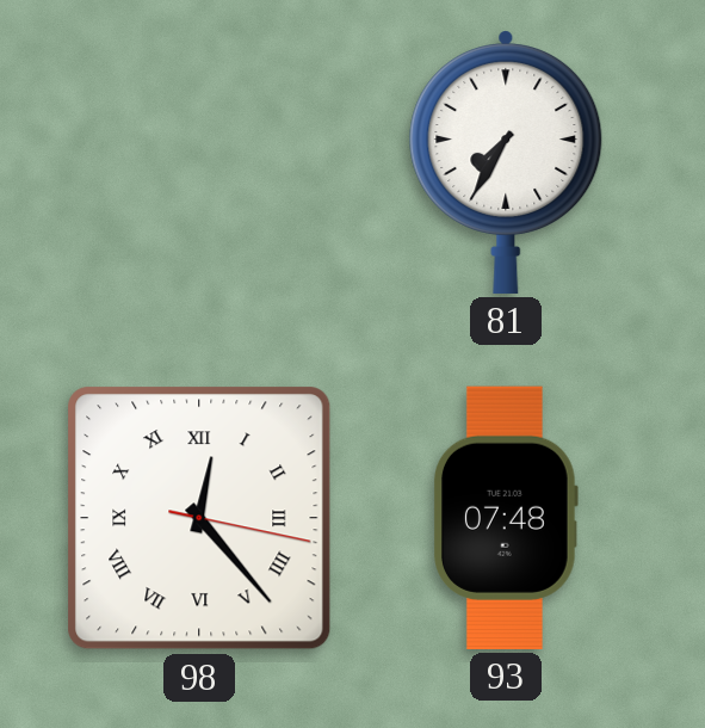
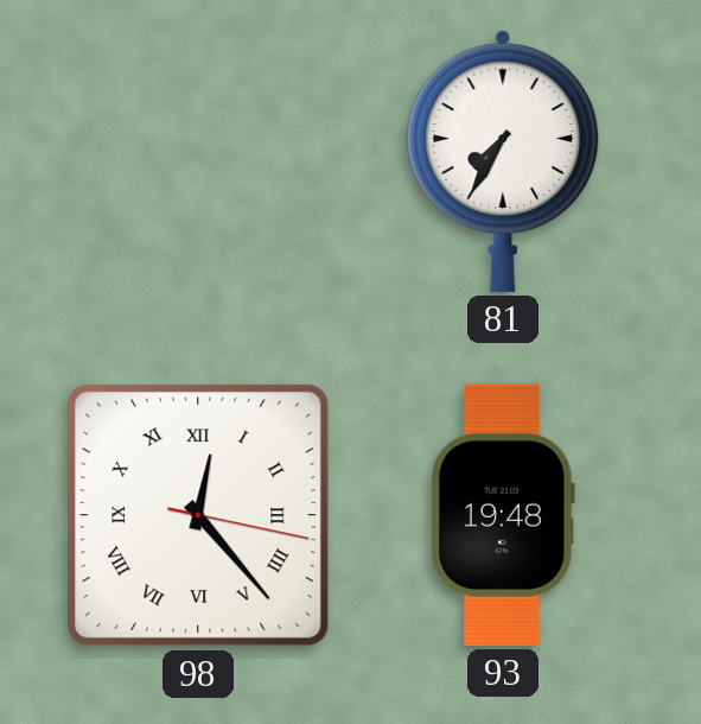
93: 07:48 -> 19:48
